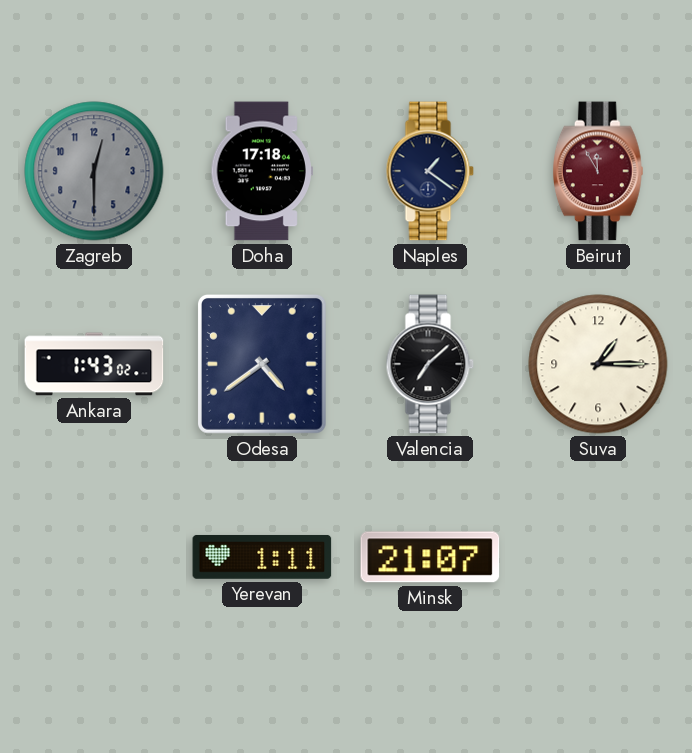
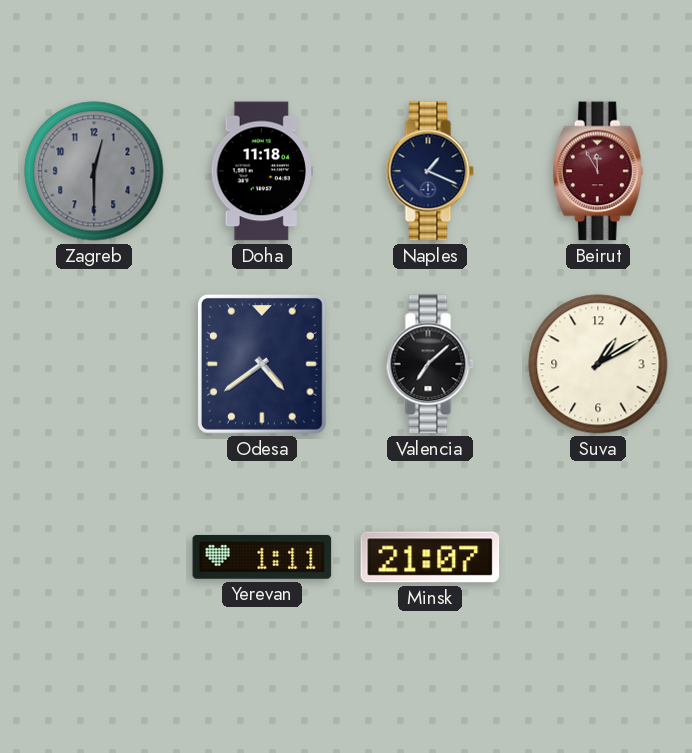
Doha: 17:18 -> 11:18
Naples: 1:21 -> 1:19
Ankara: 1:43 -> none
Suva: 1:15 -> 1:10
